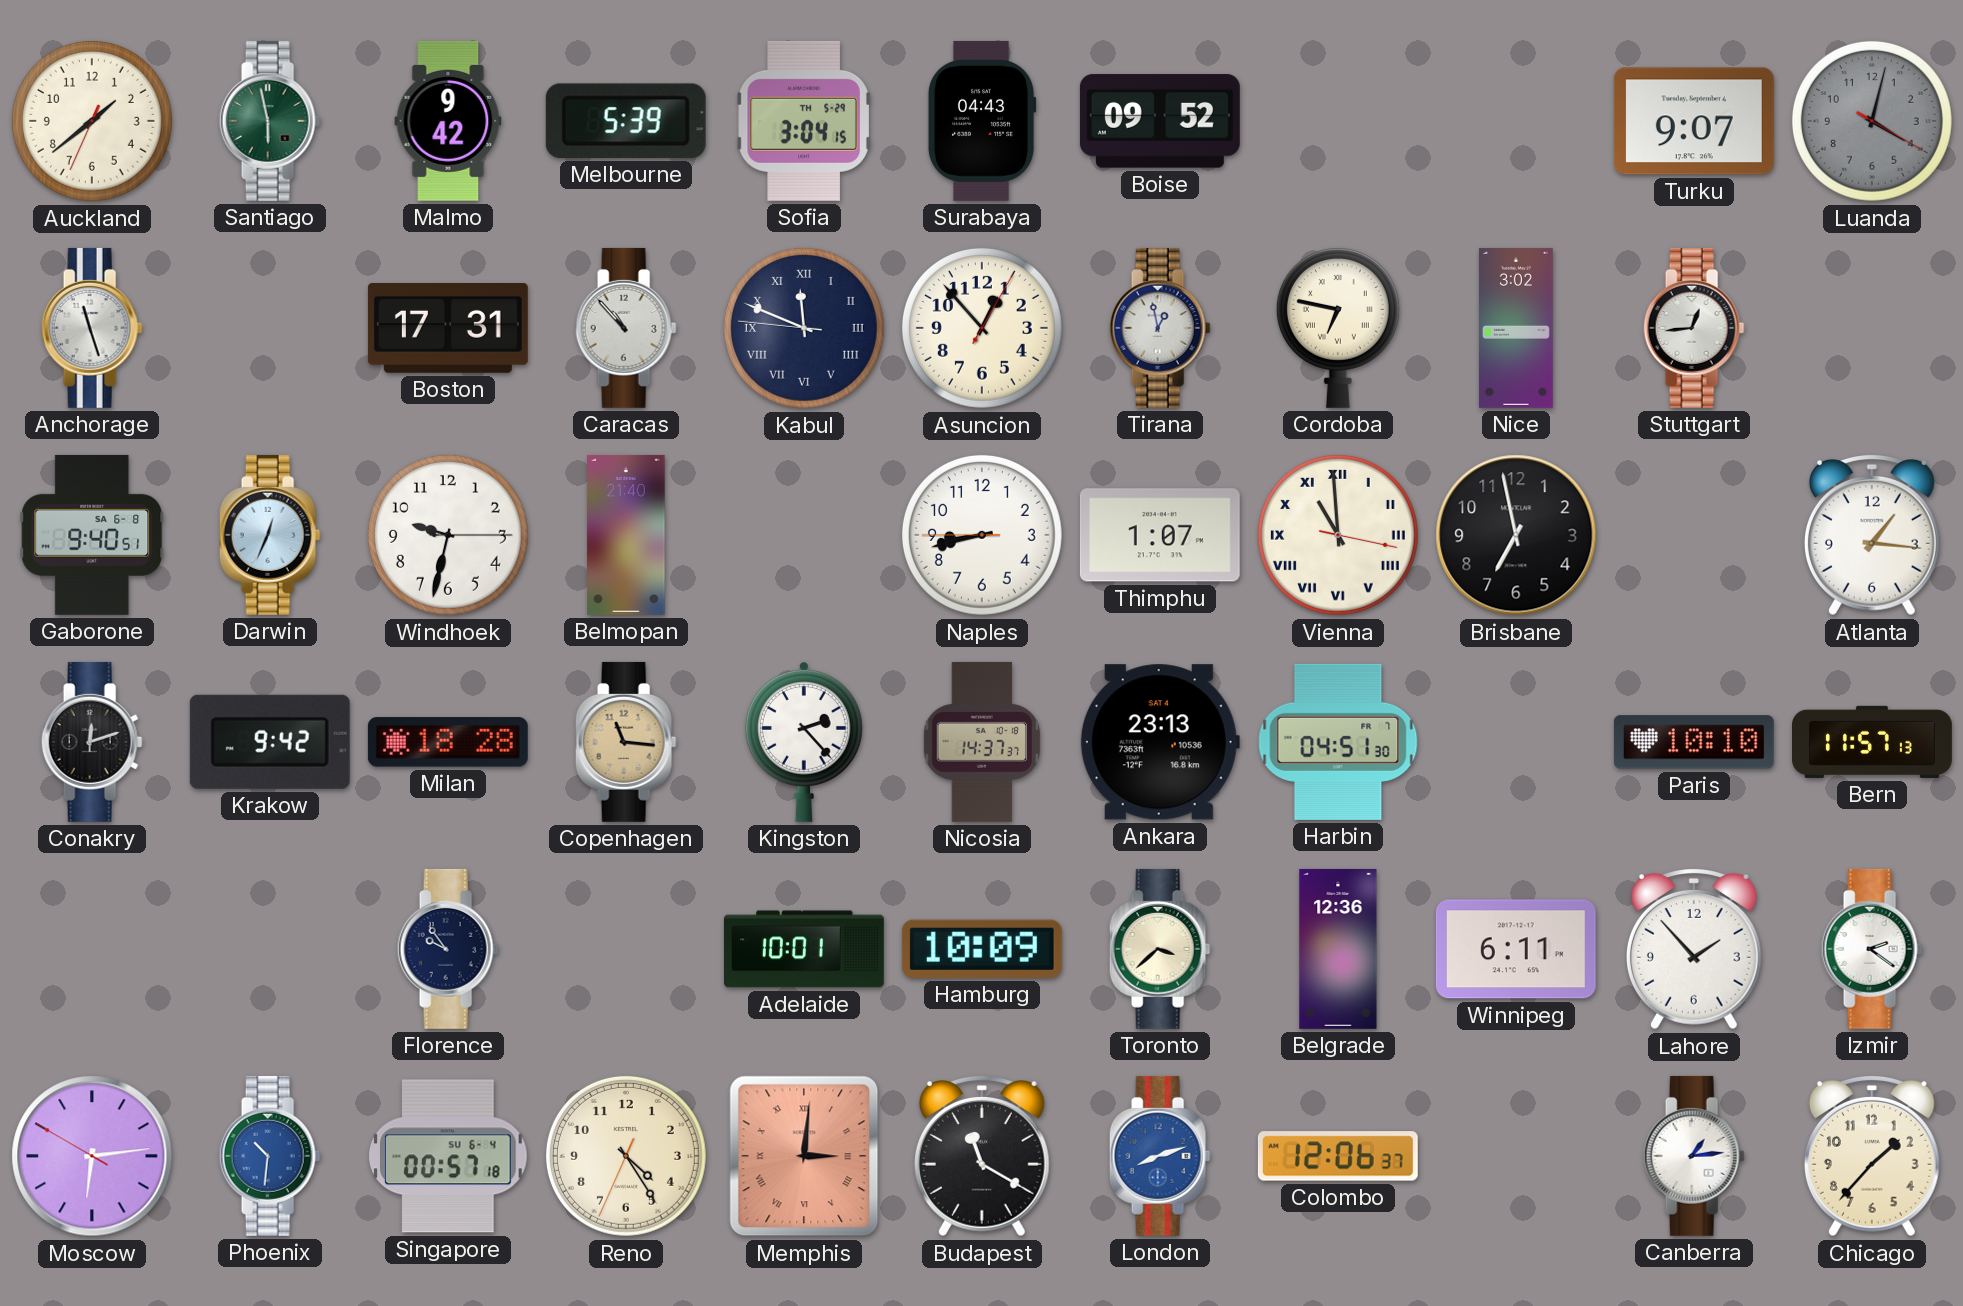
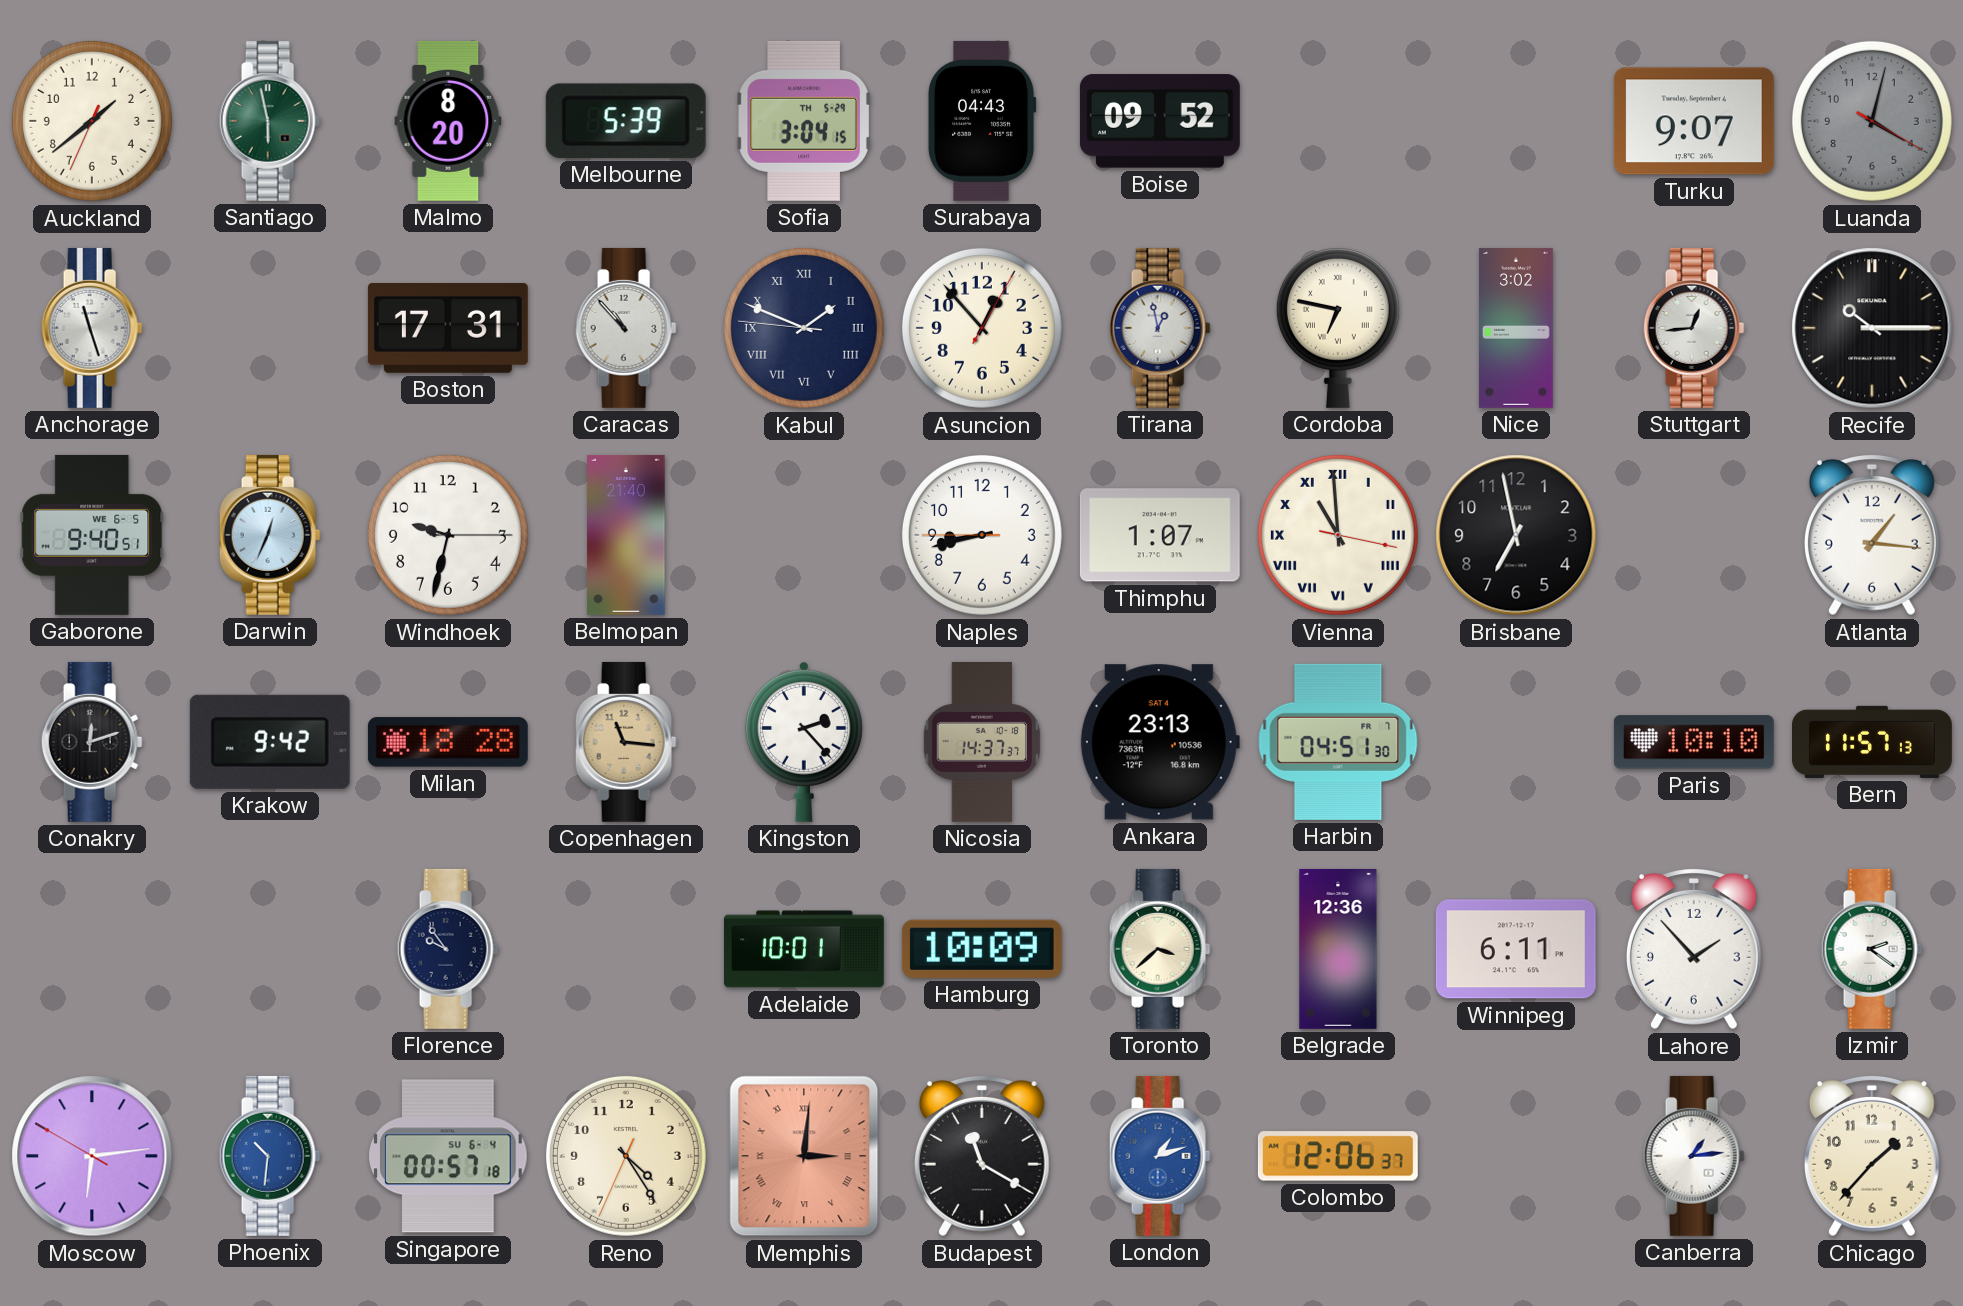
Malmo: 9:42 -> 8:20
Kabul: 11:48 -> 1:48
Recife: none -> 10:15
Gaborone date: SA 6-8 -> WE 6-5
London: 8:12 -> 1:12
